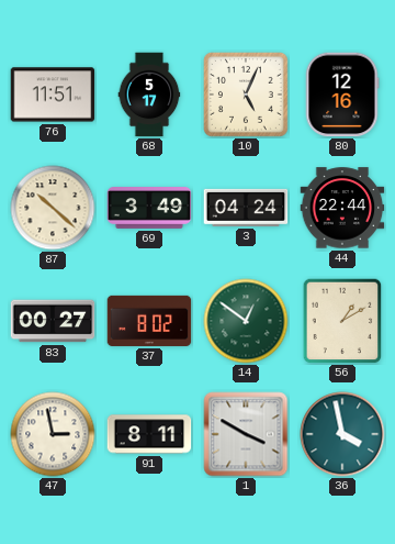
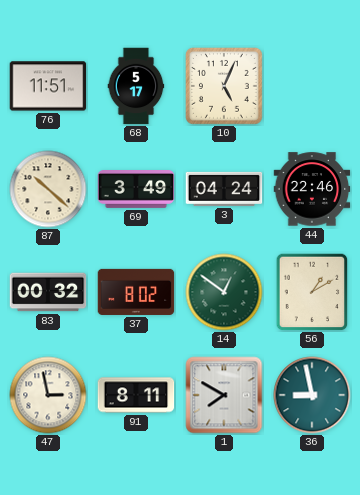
80: 12:16 -> none
44: 22:44 -> 22:46
83: 00:27 -> 00:32
1: 3:50 -> 7:50
36: 3:58 -> 8:58
